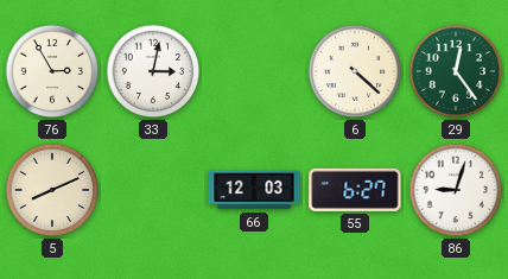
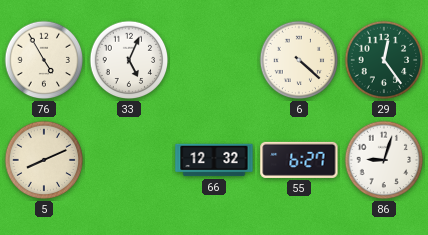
76: 2:55 -> 4:55
33: 3:02 -> 5:04
66: 12:03 -> 12:32
